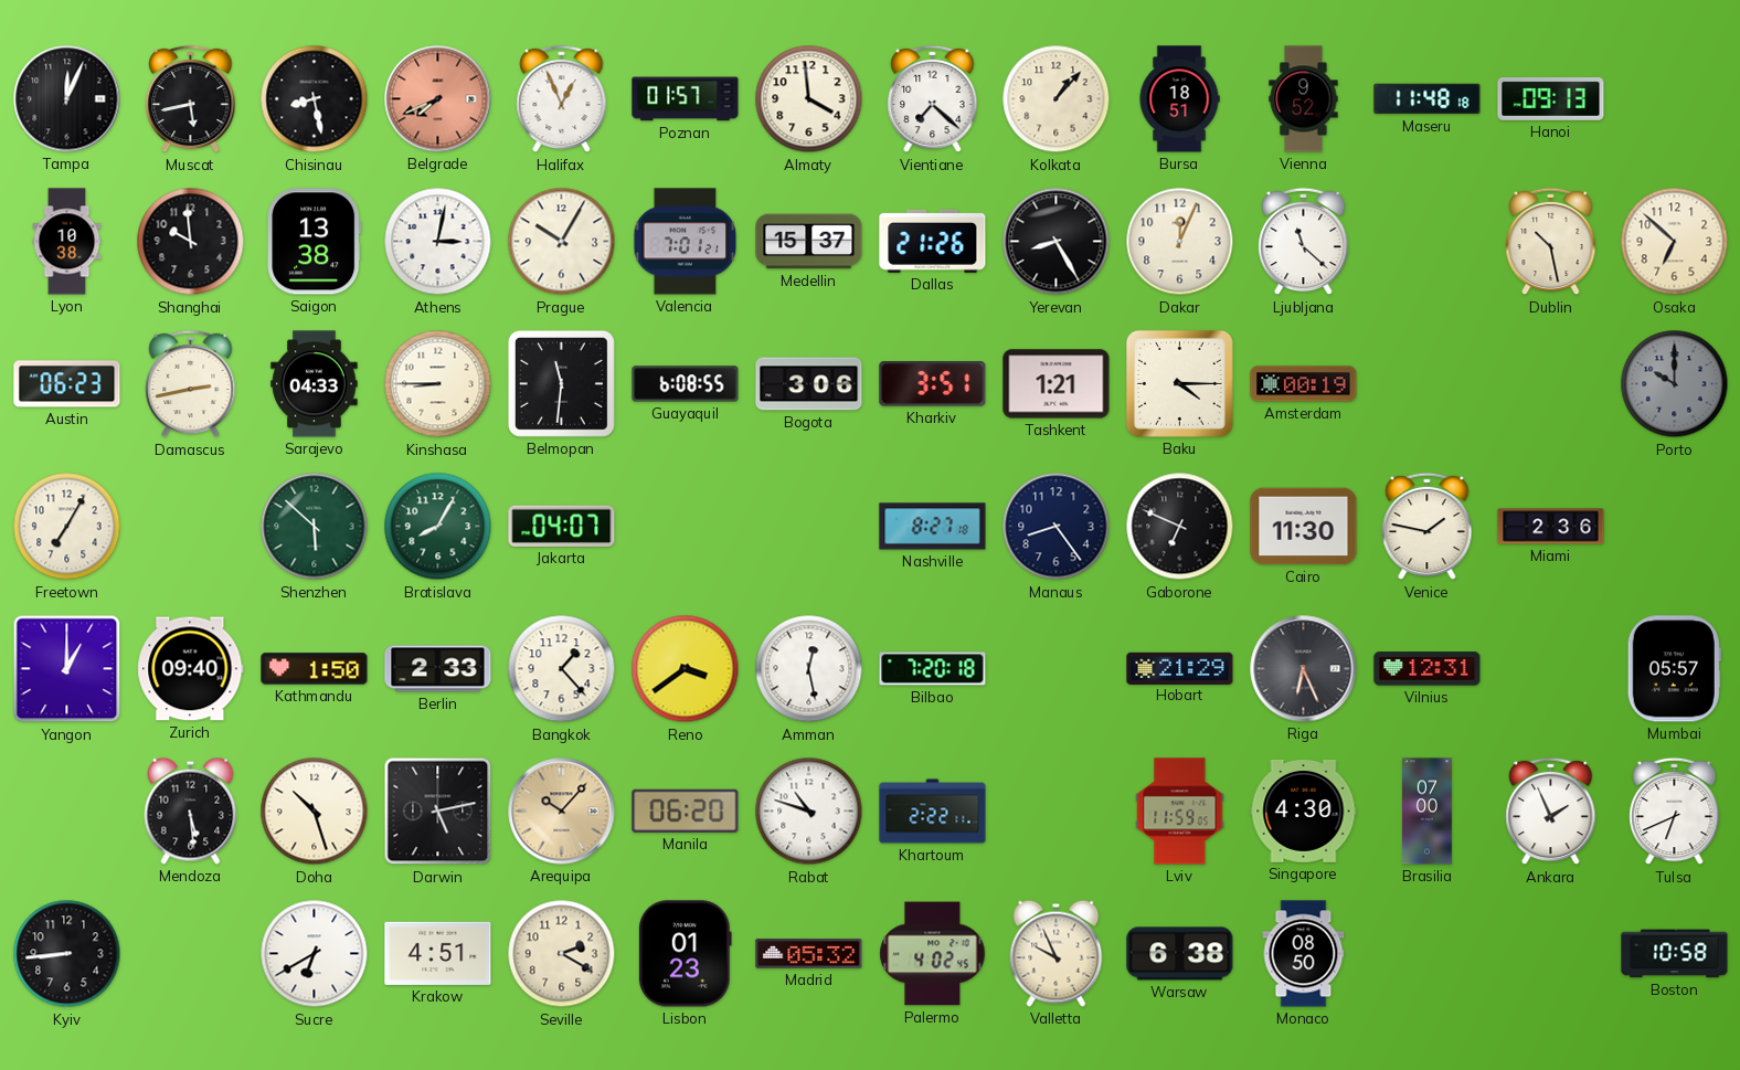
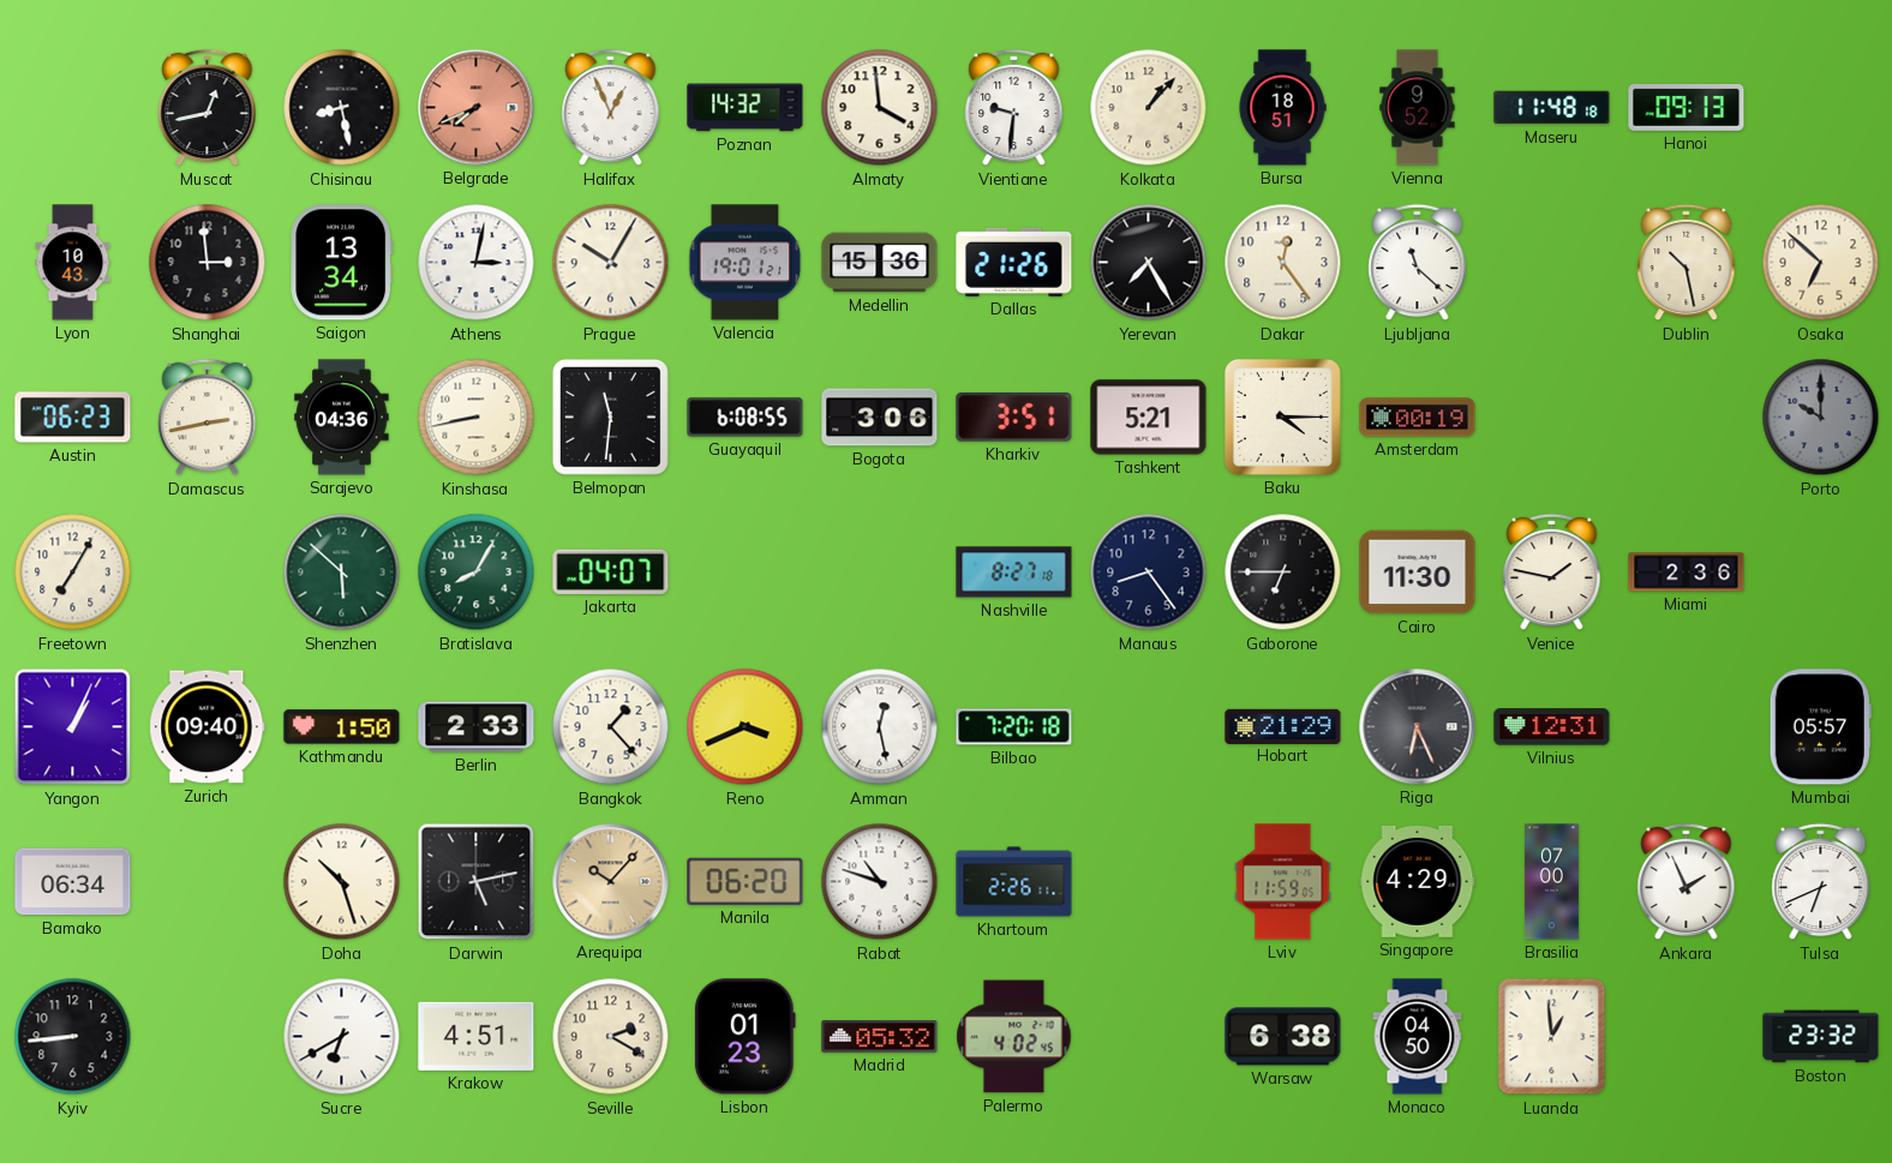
Tampa: 12:04 -> none
Muscat: 5:43 -> 12:43
Poznan: 01:57 -> 14:32
Vientiane: 7:22 -> 9:31
Lyon: 10:38 -> 10:43
Shanghai: 9:59 -> 2:59
Saigon: 13:38 -> 13:34
Valencia: 7:01 -> 19:01
Medellin: 15:37 -> 15:36
Yerevan: 8:25 -> 7:25
Dakar: 12:04 -> 12:24
Sarajevo: 04:33 -> 04:36
Kinshasa: 8:45 -> 8:43
Tashkent: 1:21 -> 5:21
Gaborone: 6:49 -> 6:45
Yangon: 1:00 -> 1:04
Reno: 3:39 -> 3:41
Bamako: none -> 06:34
Mendoza: 5:29 -> none
Khartoum: 2:22 -> 2:26
Singapore: 4:30 -> 4:29
Valletta: 9:56 -> none
Monaco: 08:50 -> 04:50
Luanda: none -> 12:59
Boston: 10:58 -> 23:32
